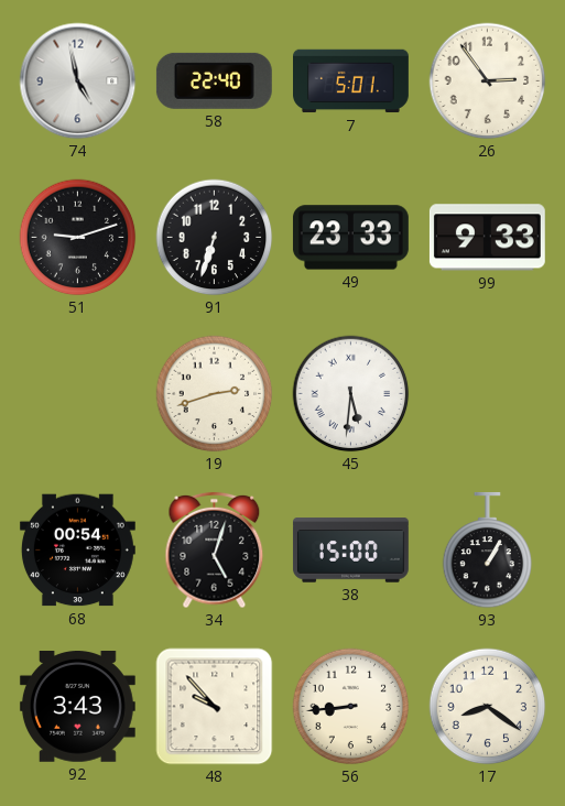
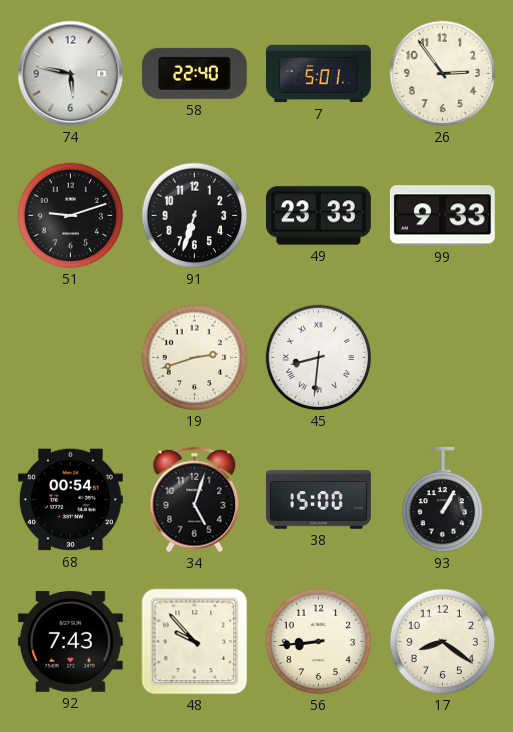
74: 4:58 -> 5:47
45: 5:31 -> 8:31
92: 3:43 -> 7:43
